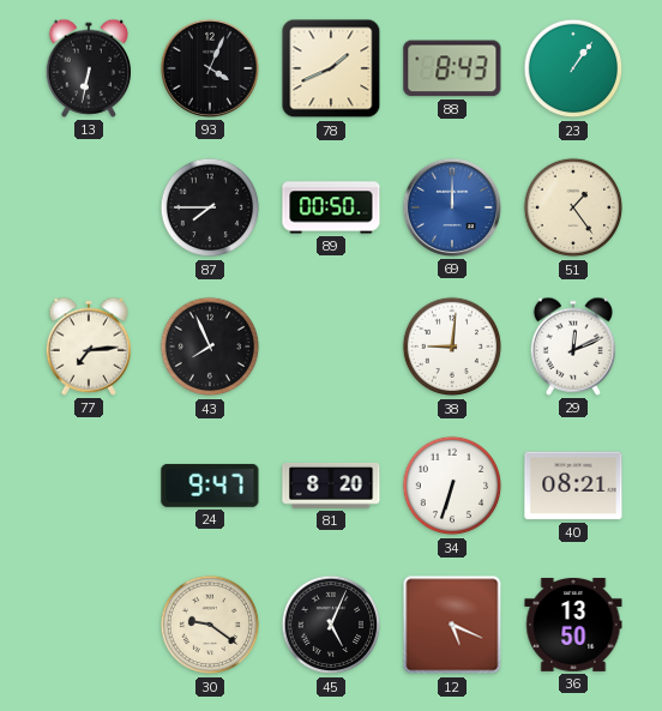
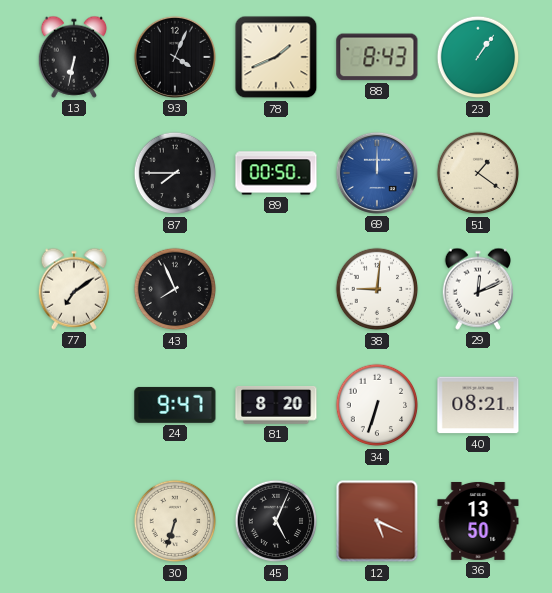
51: 1:24 -> 1:21
77: 7:14 -> 7:09
30: 9:21 -> 6:33
